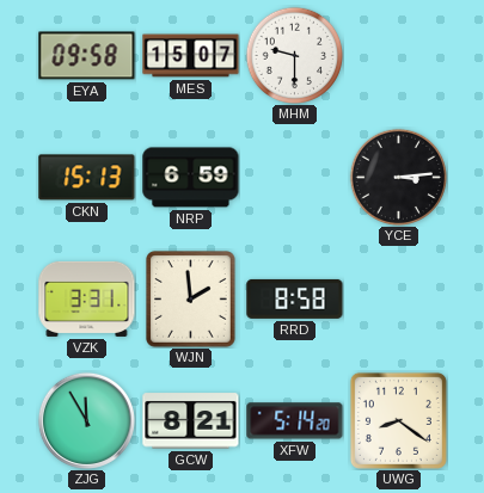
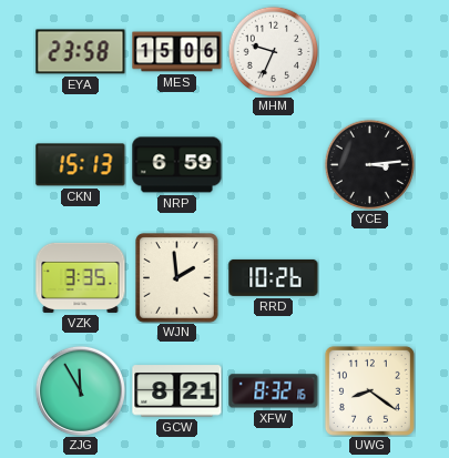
EYA: 09:58 -> 23:58
MES: 15:07 -> 15:06
MHM: 9:30 -> 9:34
VZK: 3:31 -> 3:35
RRD: 8:58 -> 10:26
XFW: 5:14 -> 8:32
